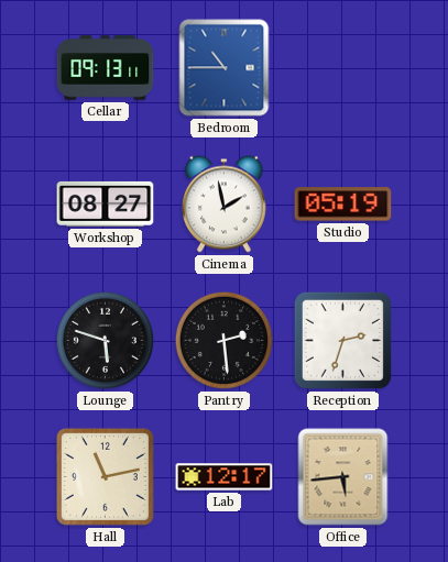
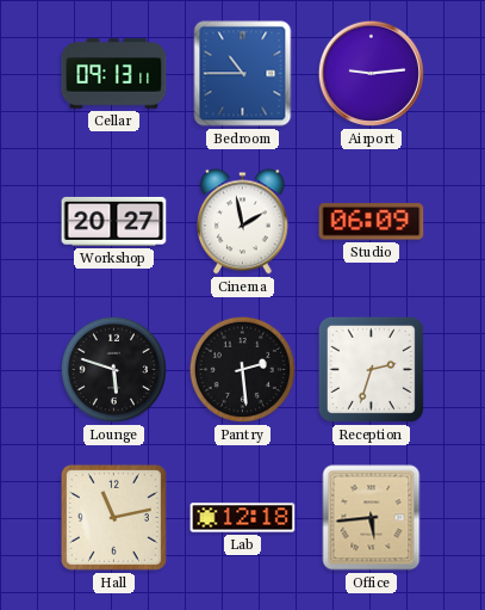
Airport: none -> 9:14
Workshop: 08:27 -> 20:27
Studio: 05:19 -> 06:09
Lab: 12:17 -> 12:18
